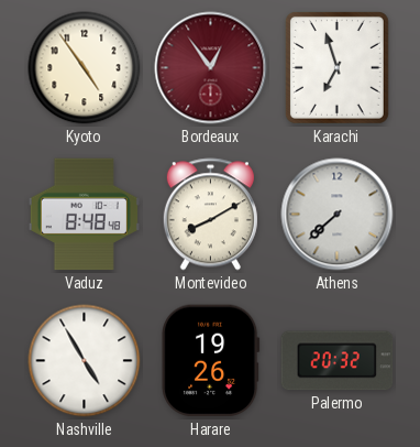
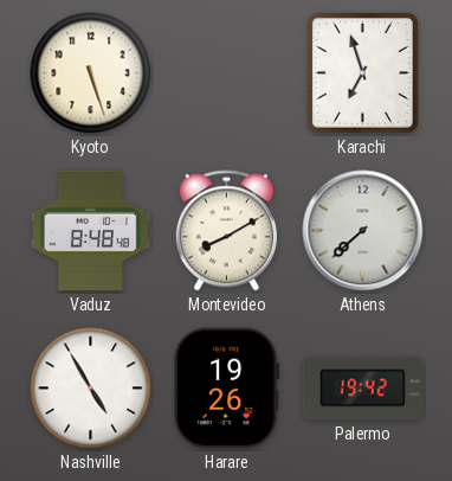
Kyoto: 4:54 -> 5:27
Bordeaux: 12:54 -> none
Palermo: 20:32 -> 19:42
